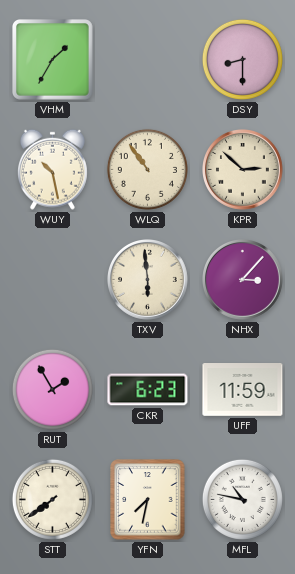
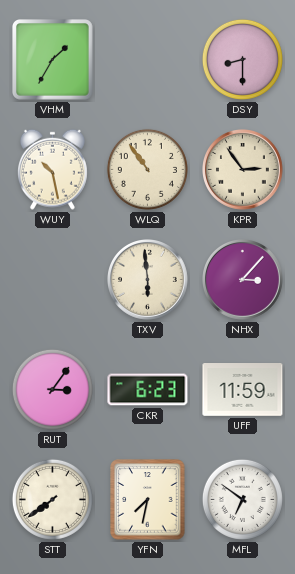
KPR: 2:52 -> 2:54
RUT: 1:55 -> 3:06
MFL: 10:47 -> 6:51
